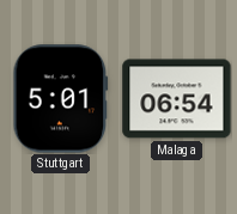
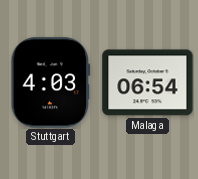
Stuttgart: 5:01 -> 4:03
